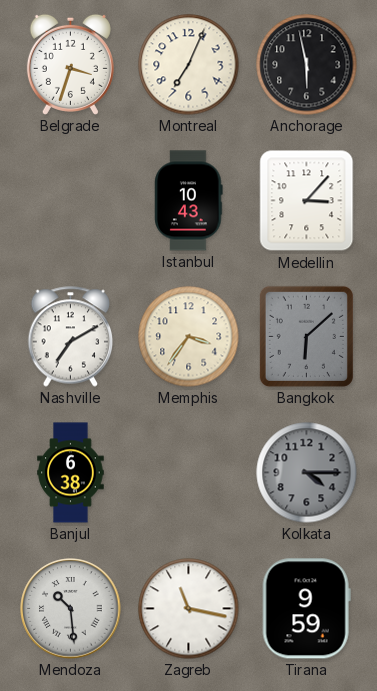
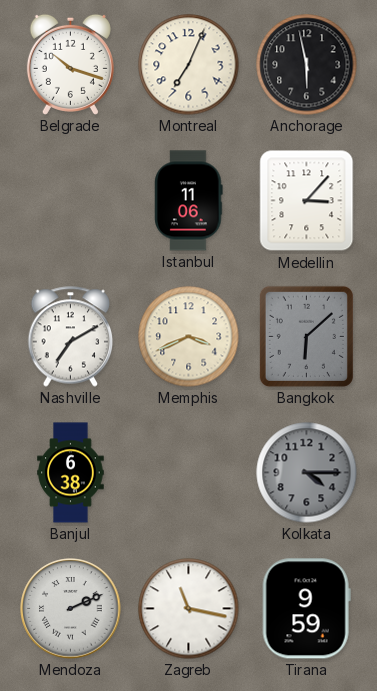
Belgrade: 3:33 -> 10:18
Istanbul: 10:43 -> 11:06
Memphis: 3:36 -> 3:41
Mendoza: 10:29 -> 2:11
